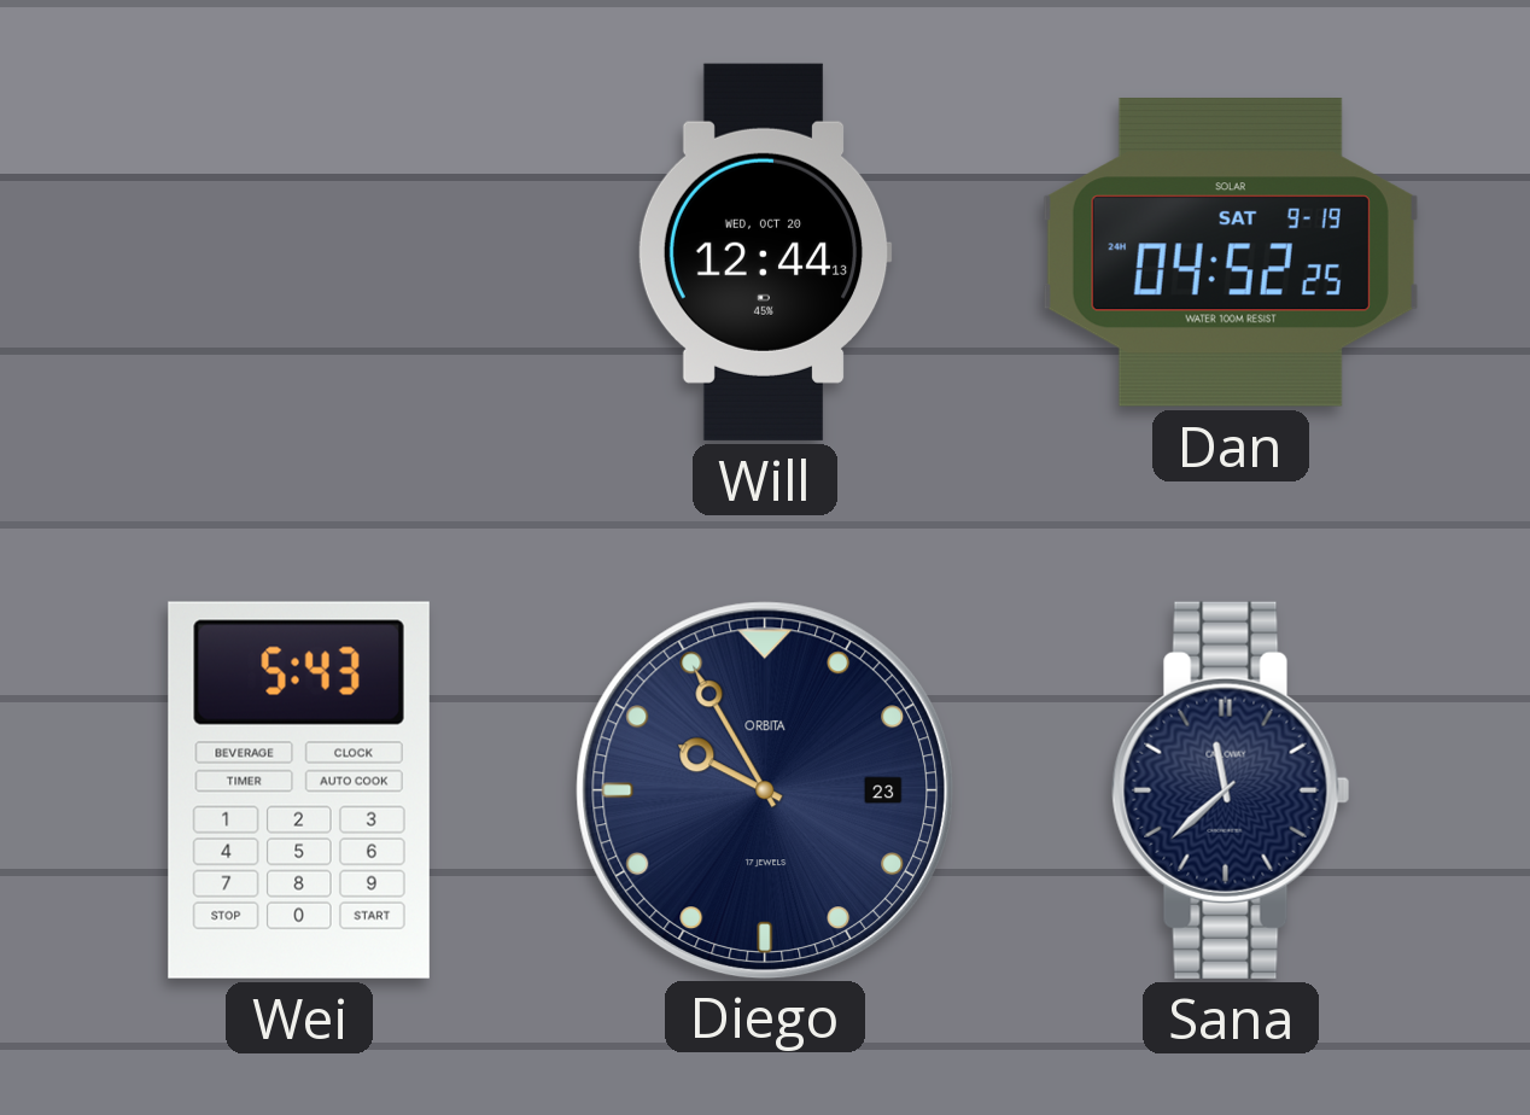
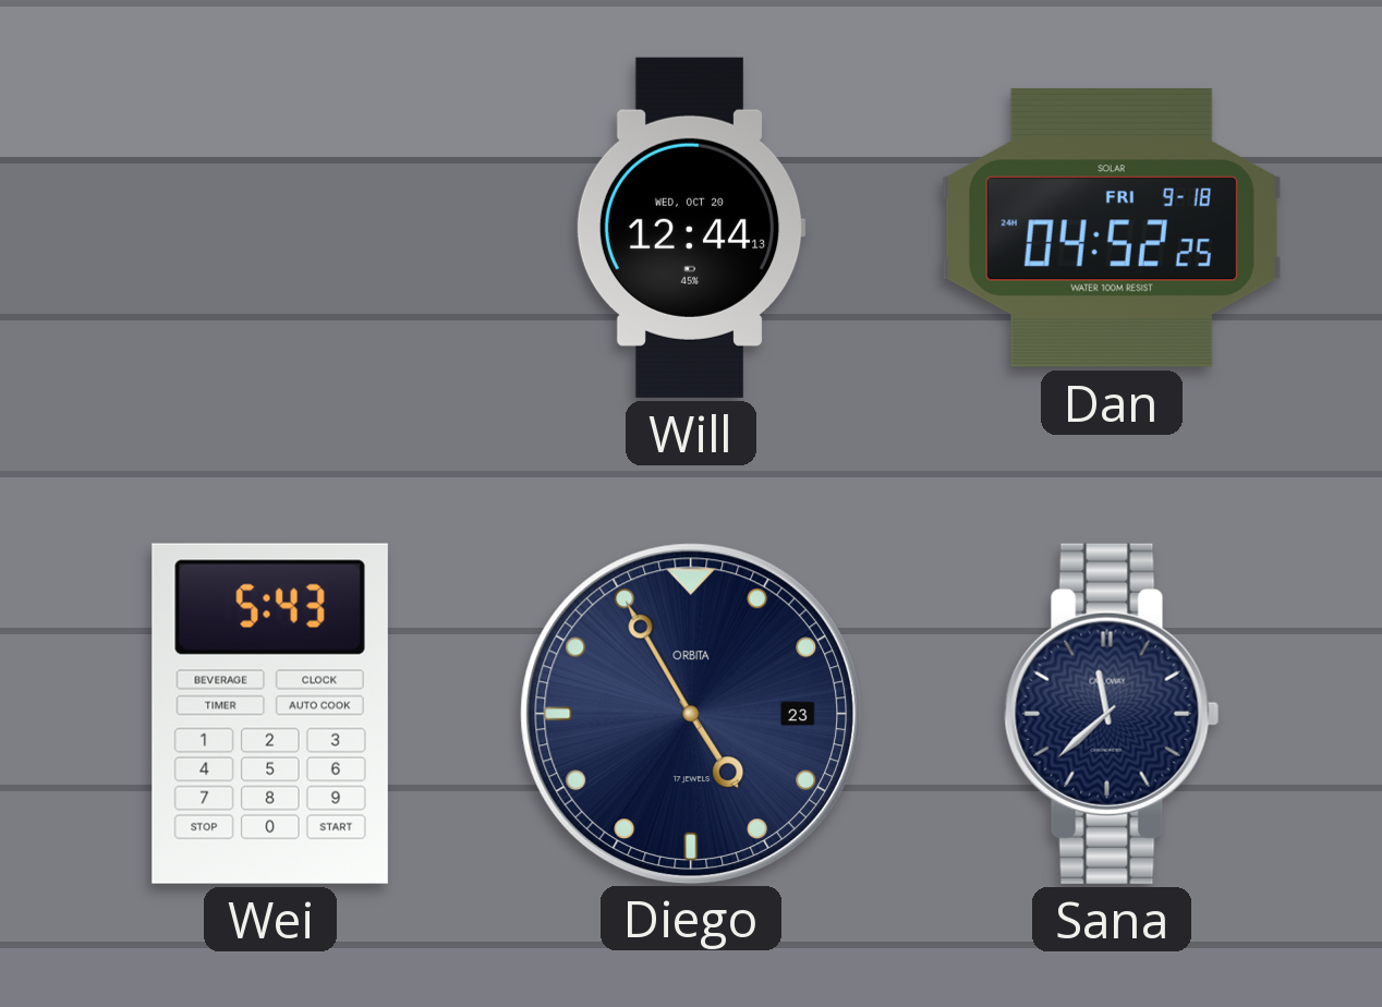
Dan date: SAT 9-19 -> FRI 9-18
Diego: 9:55 -> 4:55
